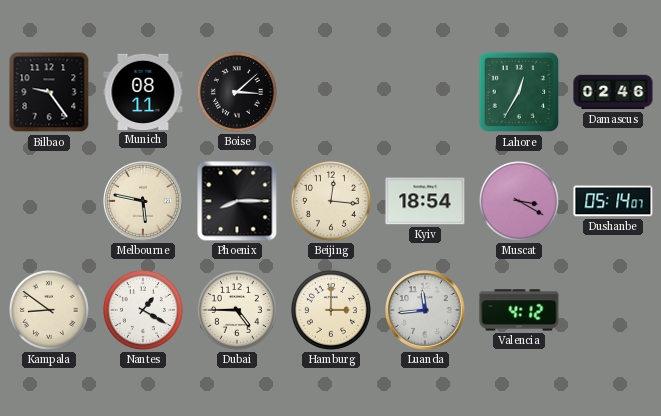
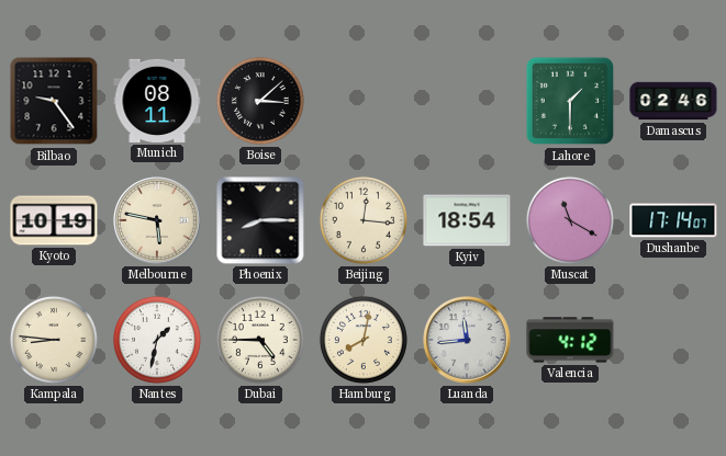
Lahore: 12:35 -> 1:30
Kyoto: none -> 10:19
Muscat: 3:20 -> 11:20
Dushanbe: 05:14 -> 17:14
Kampala: 8:51 -> 8:46
Nantes: 1:20 -> 1:32
Hamburg: 3:00 -> 8:02
